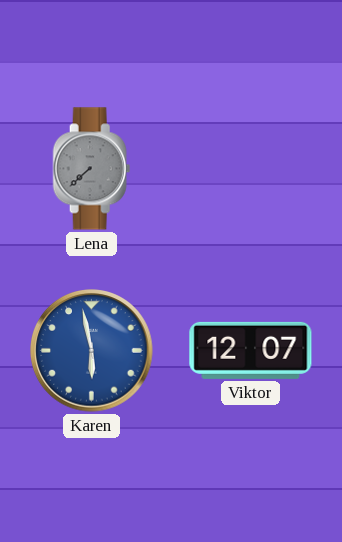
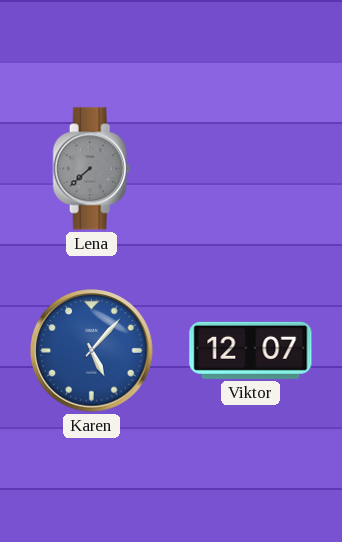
Karen: 5:58 -> 5:07
